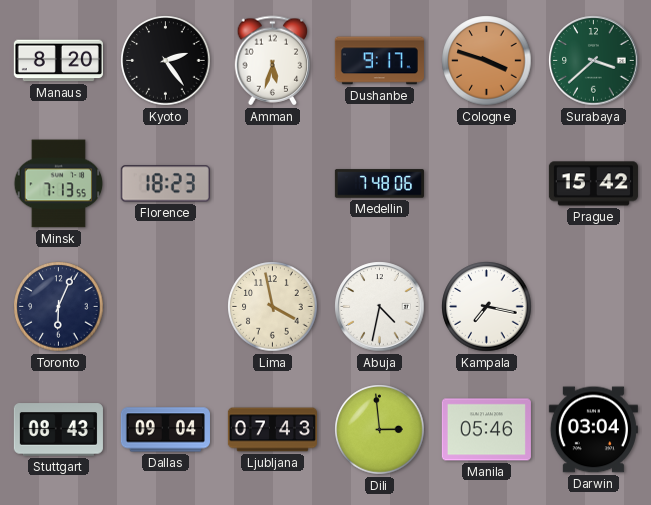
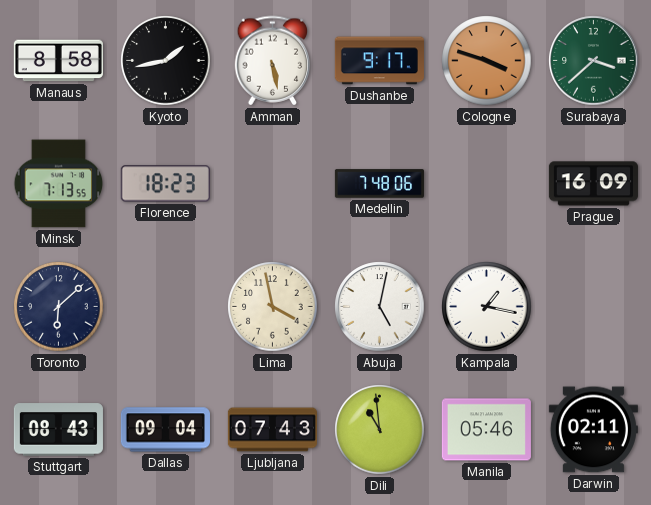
Manaus: 8:20 -> 8:58
Kyoto: 2:24 -> 1:43
Amman: 5:33 -> 5:28
Prague: 15:42 -> 16:09
Toronto: 6:04 -> 6:08
Abuja: 4:32 -> 5:02
Kampala: 7:17 -> 1:17
Dili: 2:59 -> 10:59
Darwin: 03:04 -> 02:11
